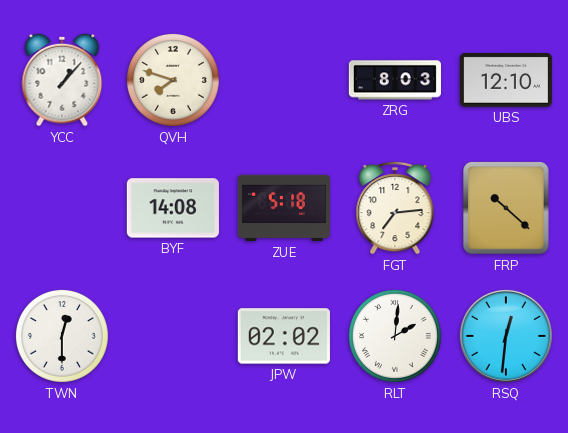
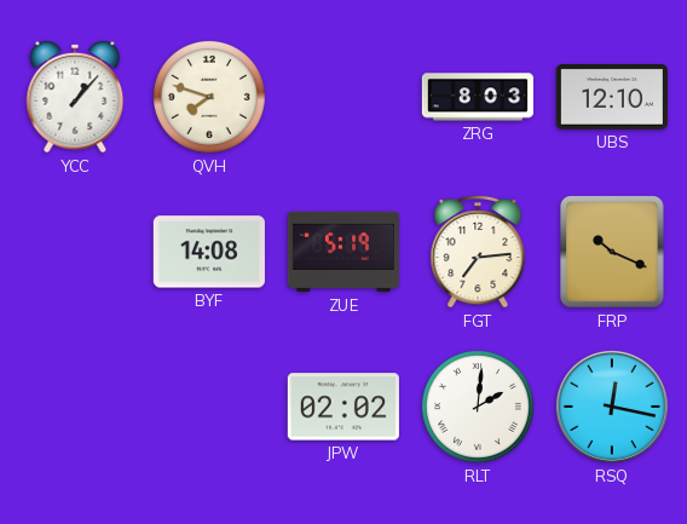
ZUE: 5:18 -> 5:19
FRP: 10:22 -> 10:19
TWN: 12:30 -> none
RSQ: 12:31 -> 12:17
